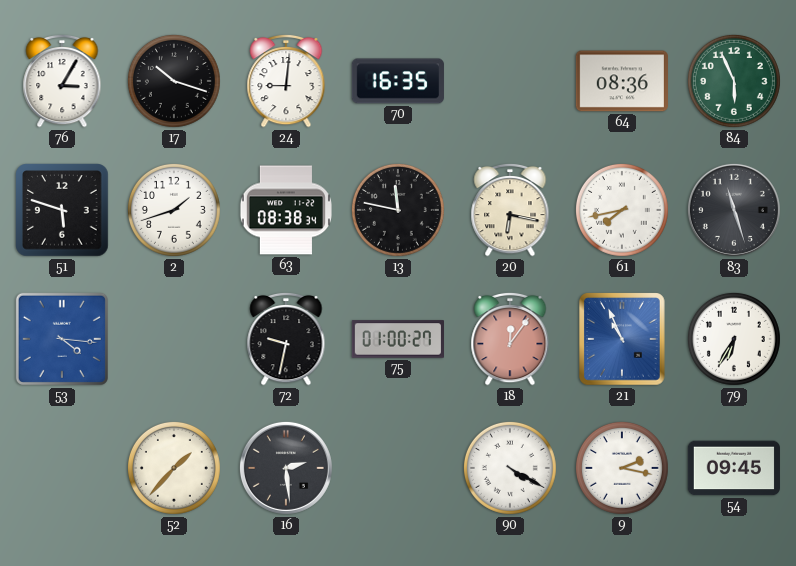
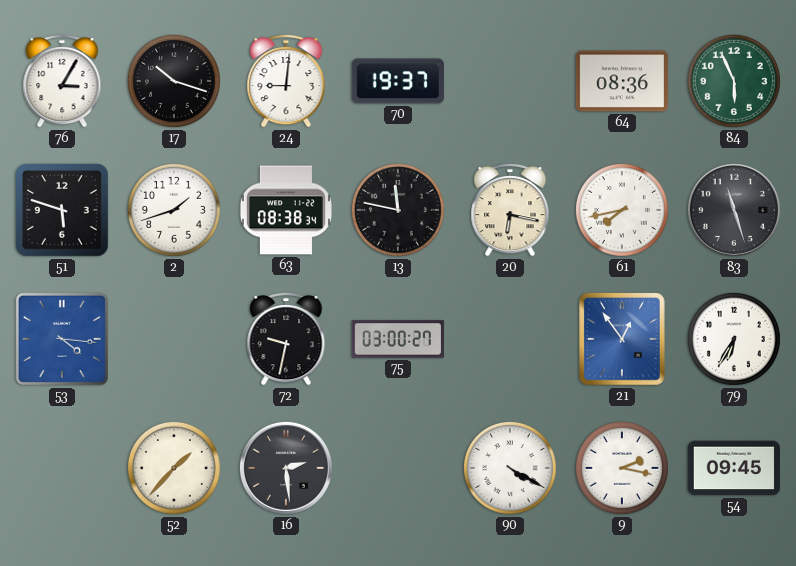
70: 16:35 -> 19:37
75: 01:00 -> 03:00
18: 12:06 -> none
21: 10:56 -> 12:54
